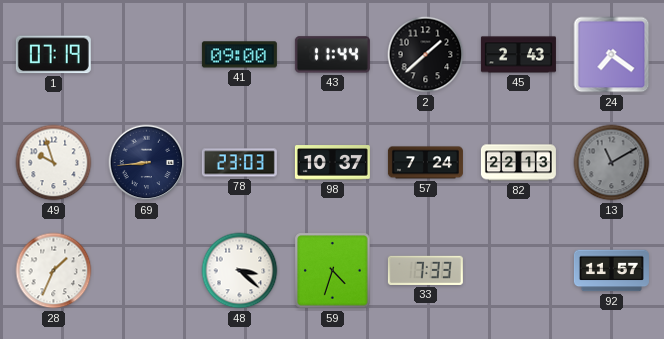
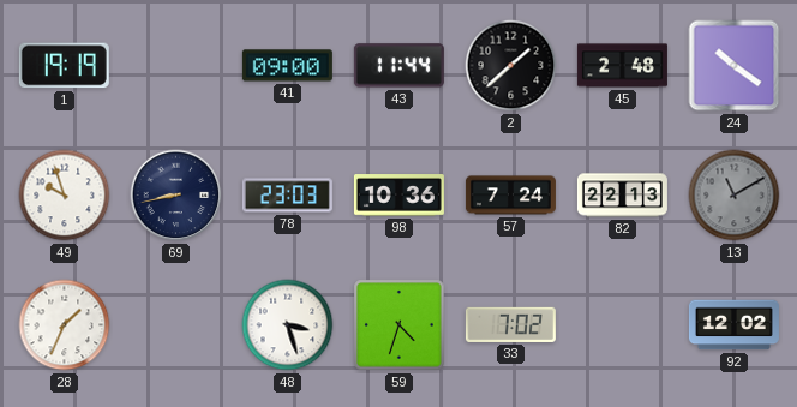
1: 07:19 -> 19:19
45: 2:43 -> 2:48
24: 7:21 -> 10:21
69: 8:44 -> 8:43
98: 10:37 -> 10:36
48: 3:22 -> 3:27
33: 7:33 -> 7:02
92: 11:57 -> 12:02
